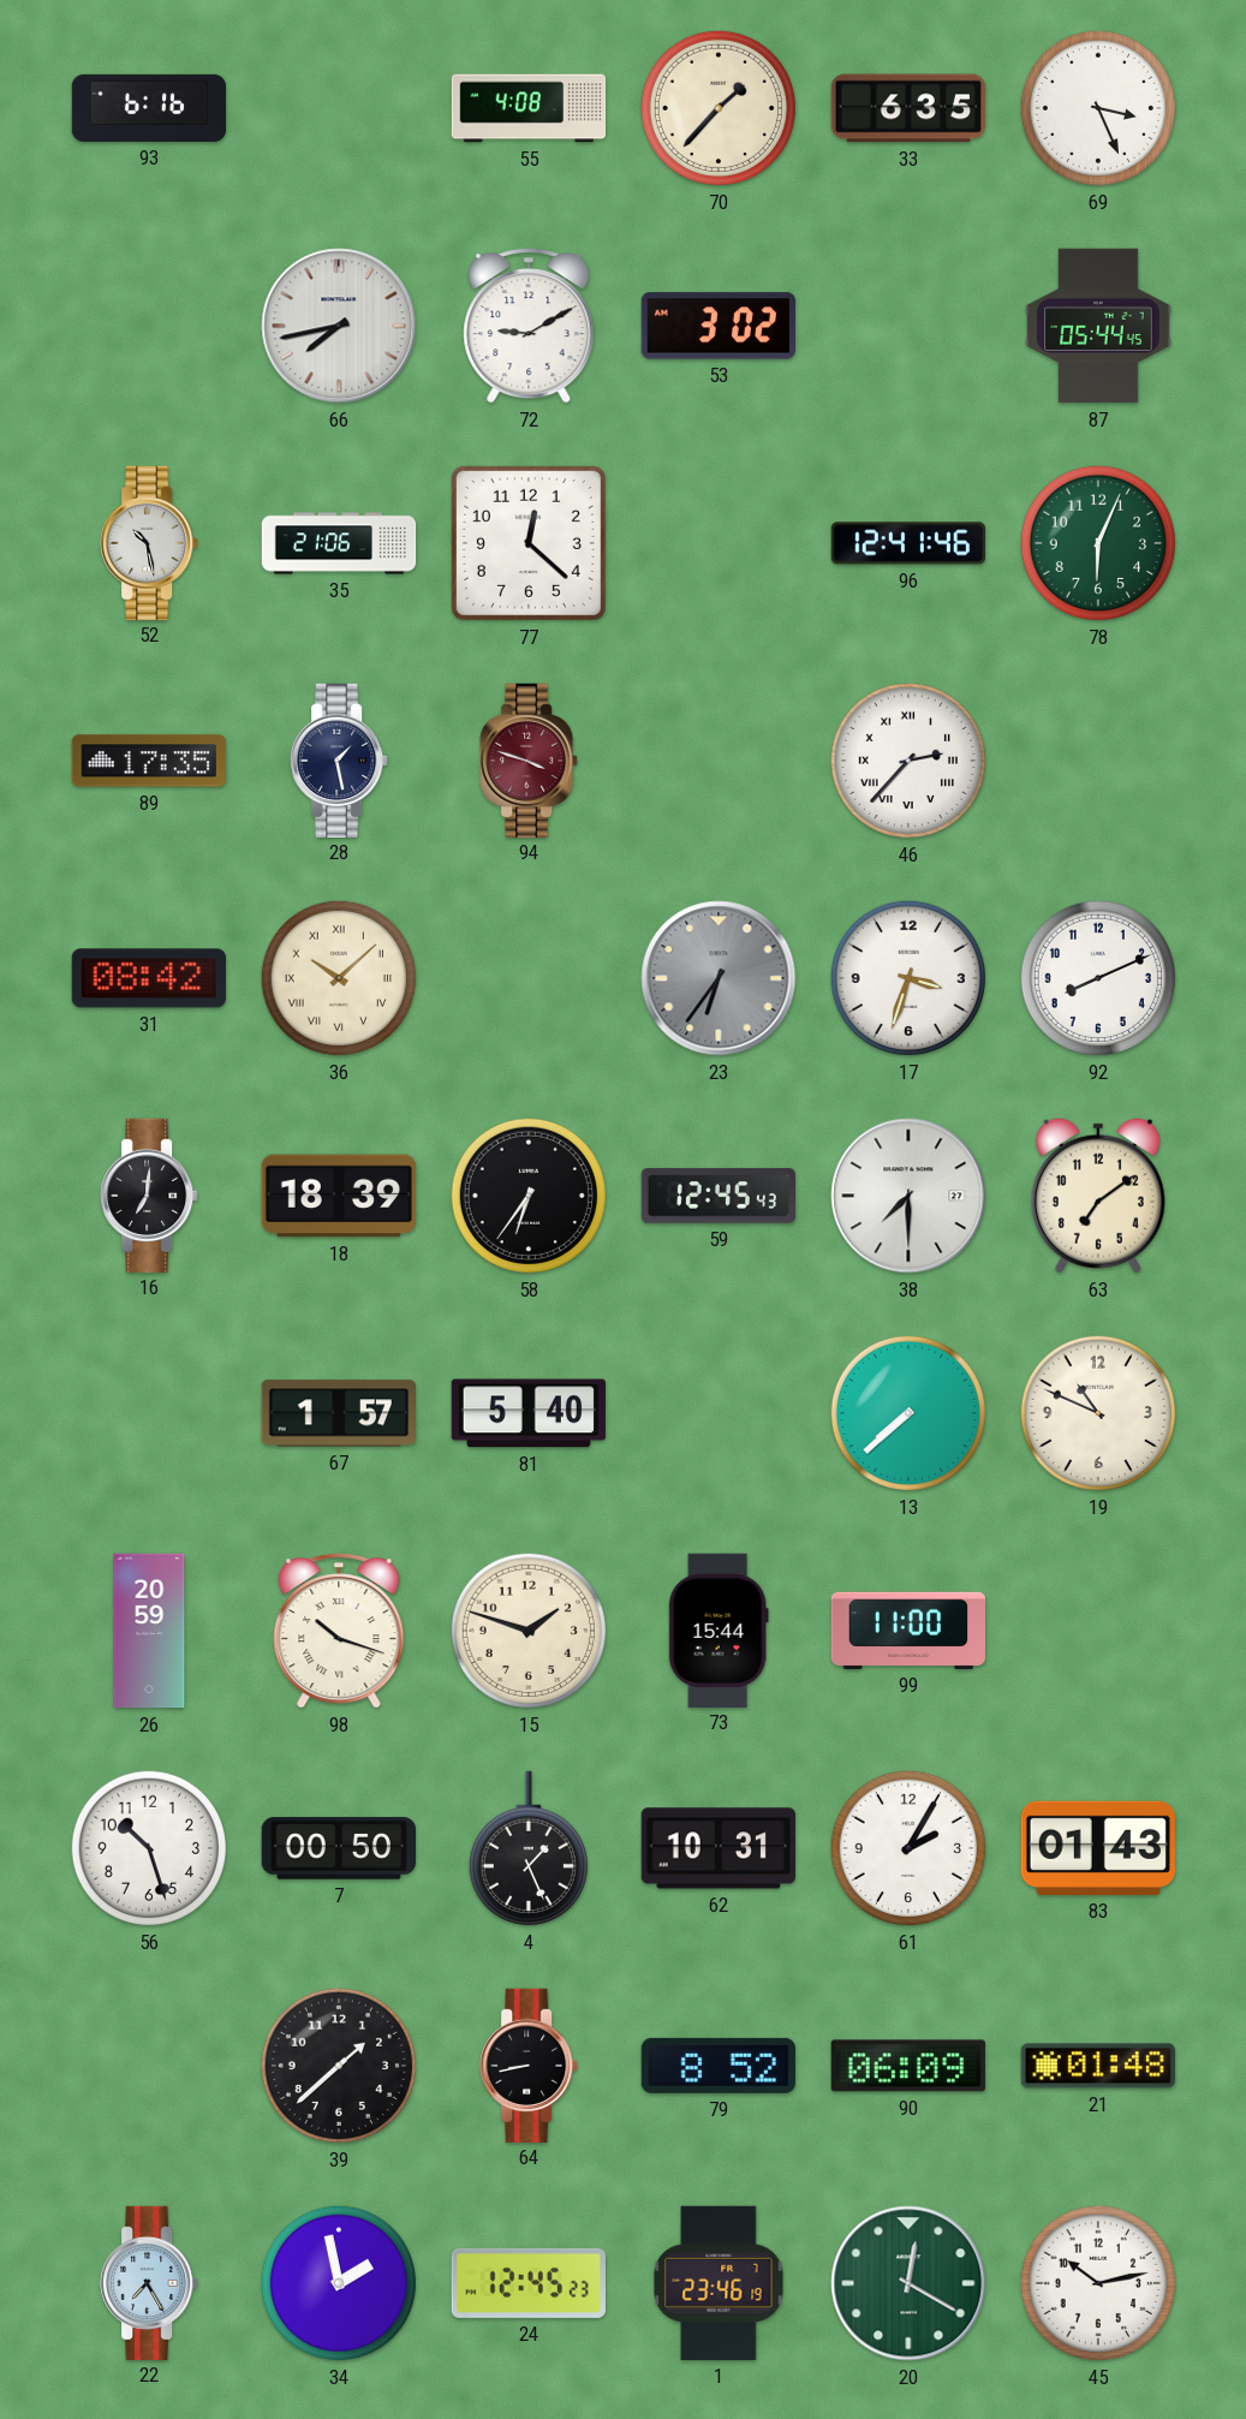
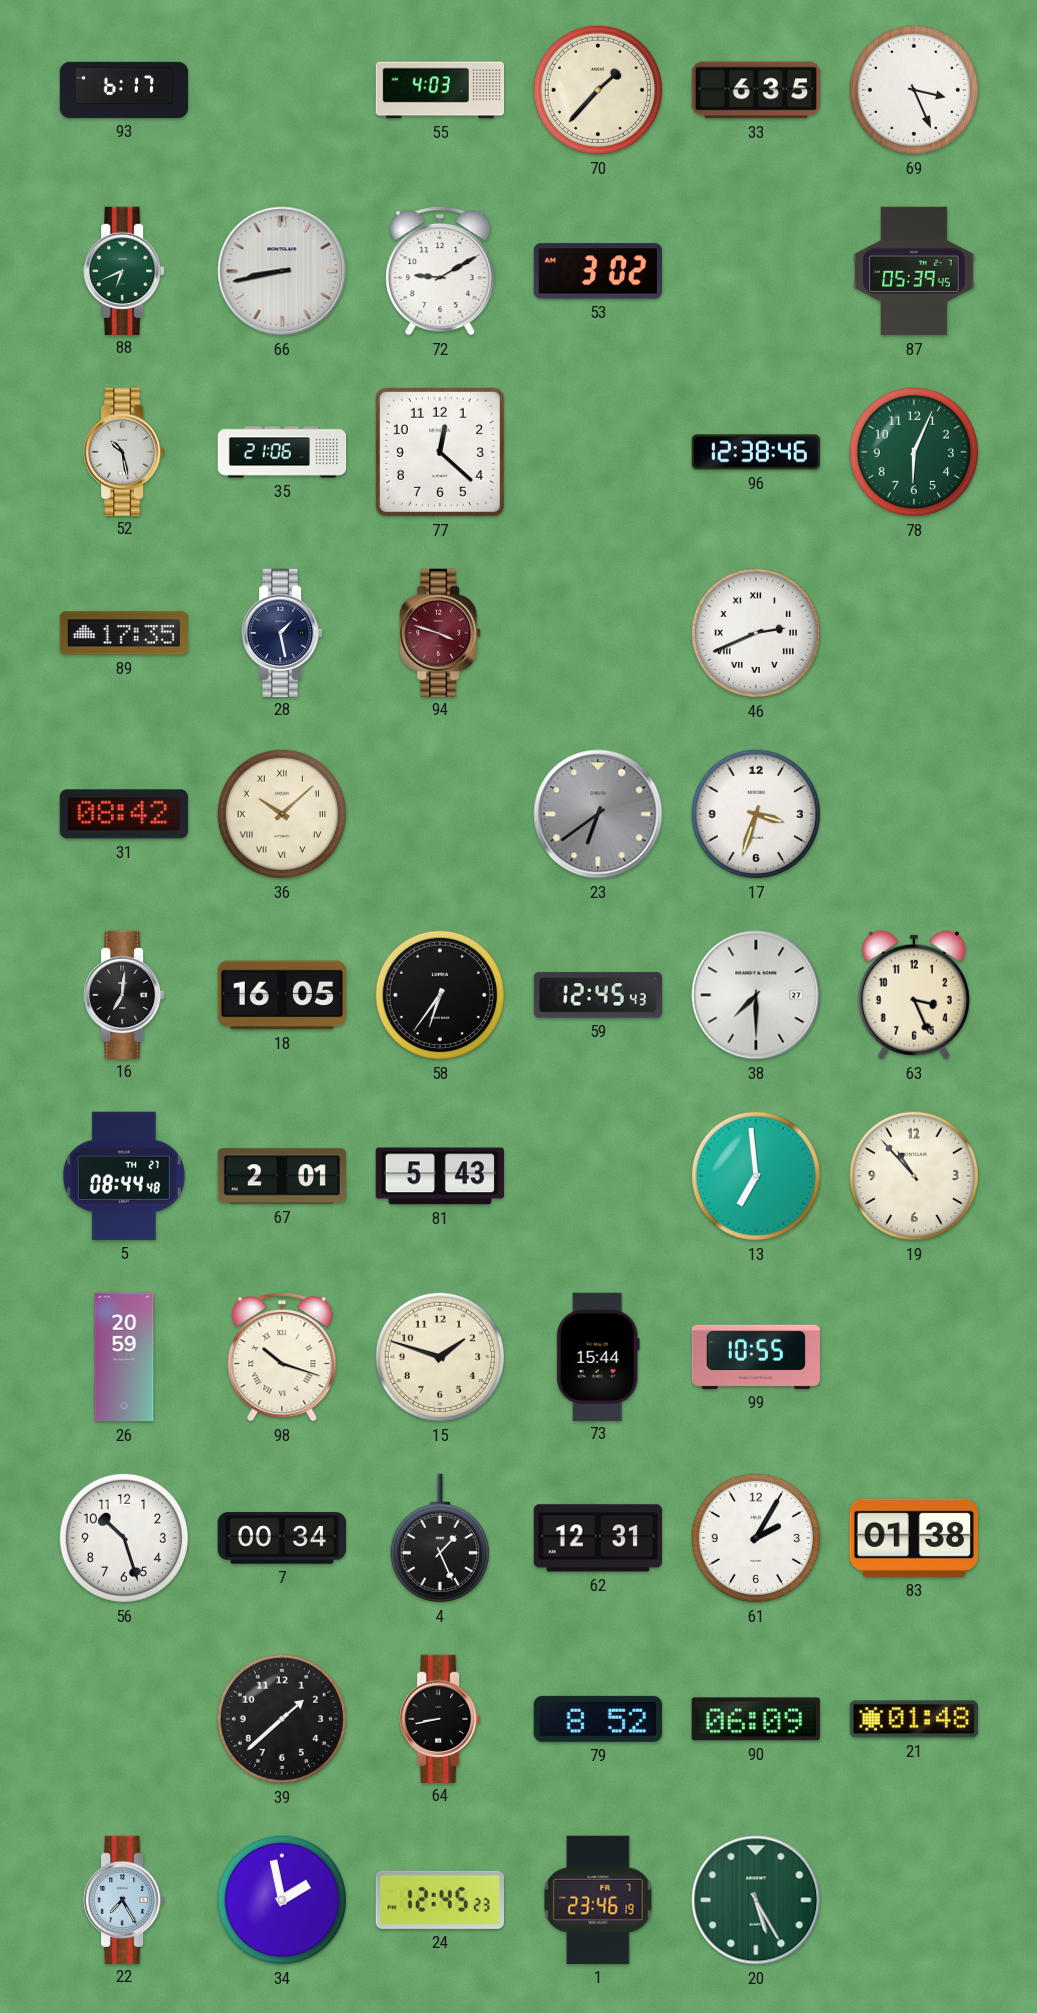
93: 6:16 -> 6:17
55: 4:08 -> 4:03
88: none -> 6:41
66: 7:43 -> 8:43
87: 05:44 -> 05:39
96: 12:41 -> 12:38
46: 2:37 -> 2:41
23: 6:36 -> 6:39
92: 8:11 -> none
18: 18:39 -> 16:05
63: 7:09 -> 3:26
5: none -> 08:44
67: 1:57 -> 2:01
81: 5:40 -> 5:43
13: 7:38 -> 6:59
19: 10:49 -> 10:53
99: 11:00 -> 10:55
7: 00:50 -> 00:34
62: 10:31 -> 12:31
83: 01:43 -> 01:38
20: 12:20 -> 5:25
45: 10:13 -> none
